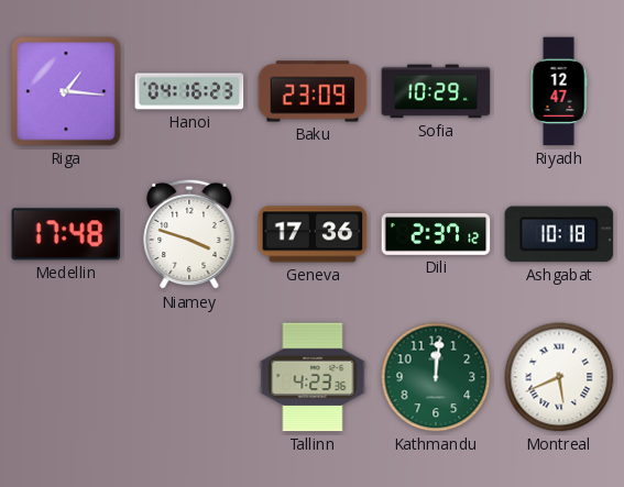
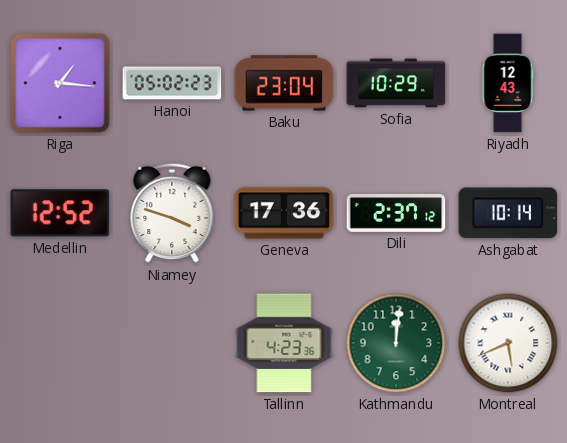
Hanoi: 04:16 -> 05:02
Baku: 23:09 -> 23:04
Riyadh: 12:47 -> 12:43
Medellin: 17:48 -> 12:52
Ashgabat: 10:18 -> 10:14
